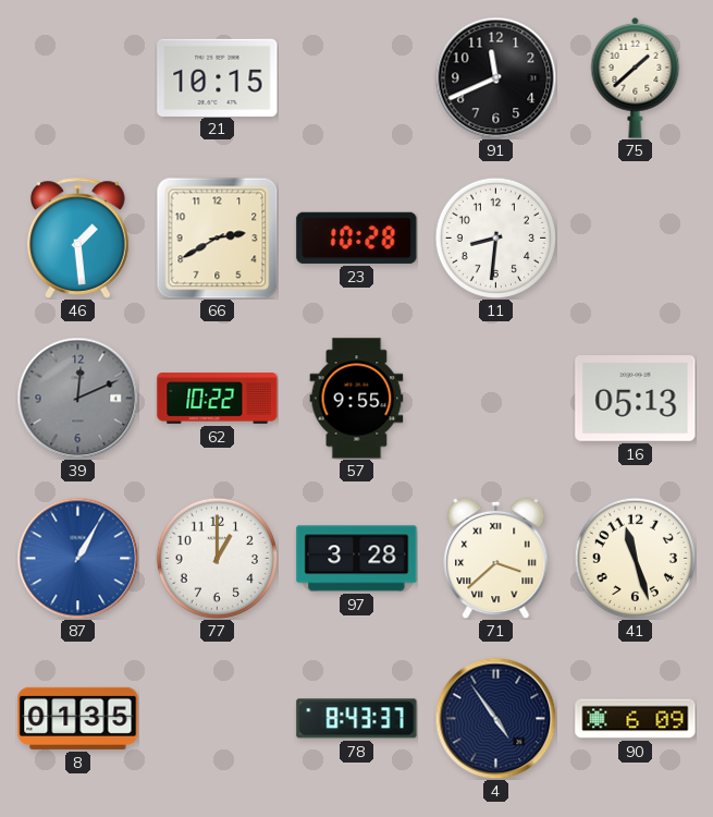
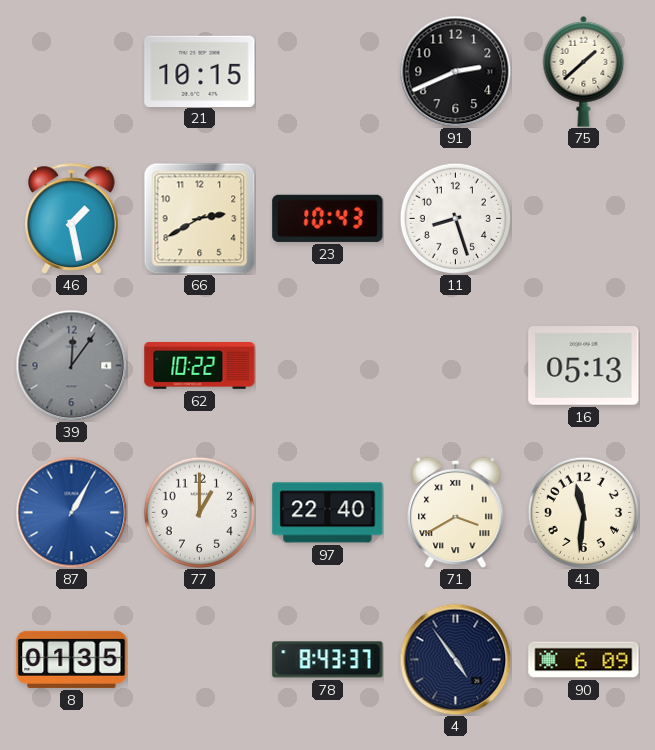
91: 11:41 -> 2:41
46: 1:29 -> 1:28
23: 10:28 -> 10:43
11: 8:31 -> 8:27
39: 12:11 -> 12:06
57: 9:55 -> none
97: 3:28 -> 22:40
71: 3:38 -> 3:40
41: 11:27 -> 11:31
